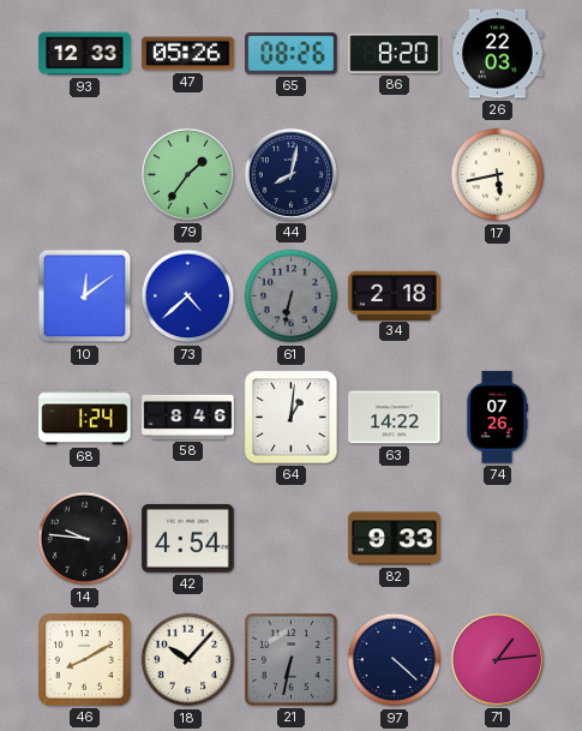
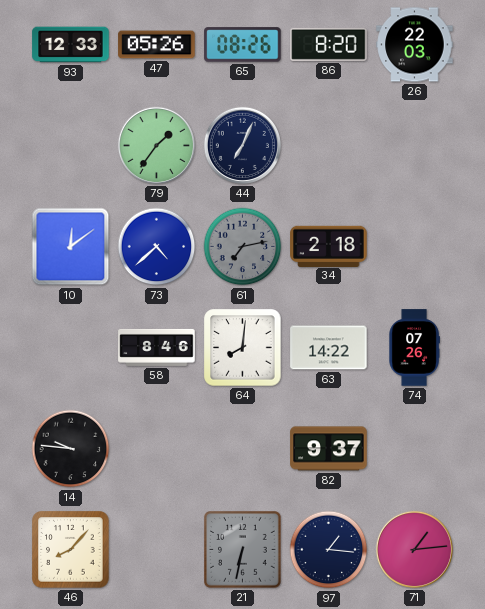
44: 8:02 -> 7:04
17: 5:43 -> none
61: 6:32 -> 7:13
68: 1:24 -> none
64: 1:01 -> 8:01
42: 4:54 -> none
82: 9:33 -> 9:37
46: 8:10 -> 8:07
18: 10:07 -> none
97: 4:22 -> 1:16
